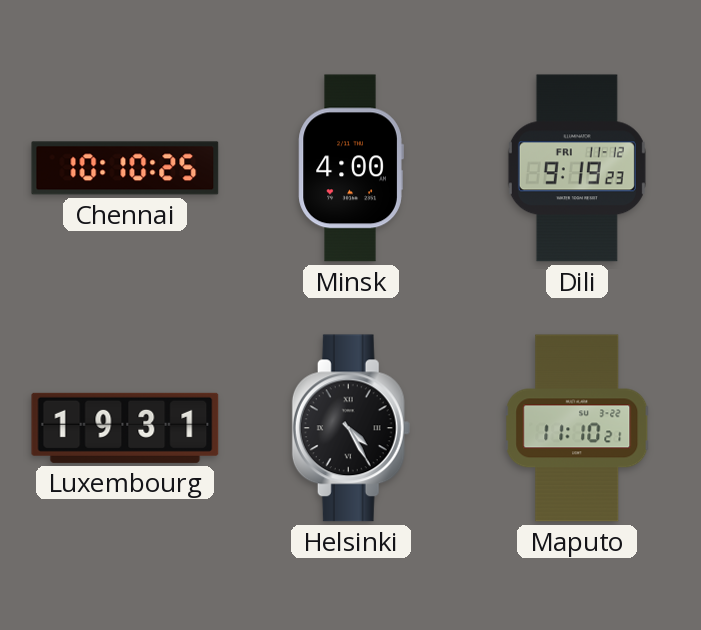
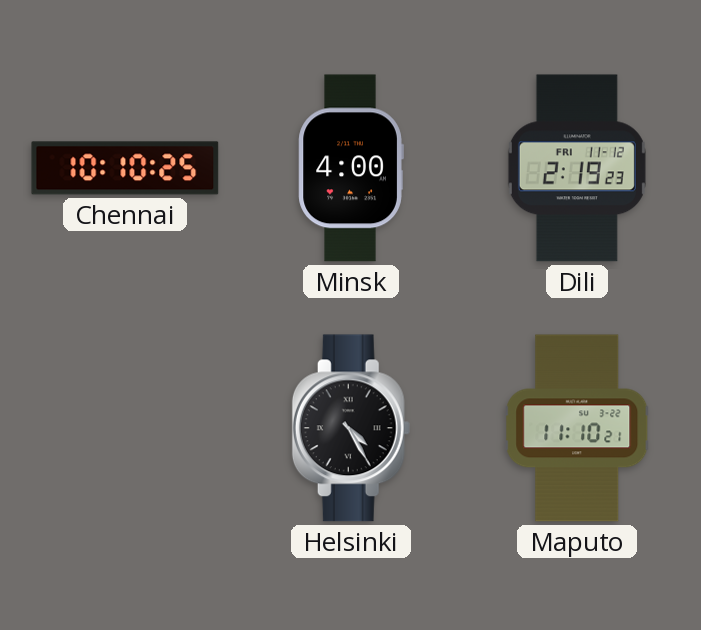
Dili: 9:19 -> 2:19
Luxembourg: 19:31 -> none
